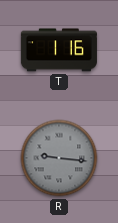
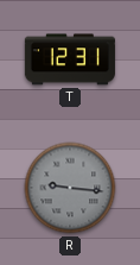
T: 1:16 -> 12:31
